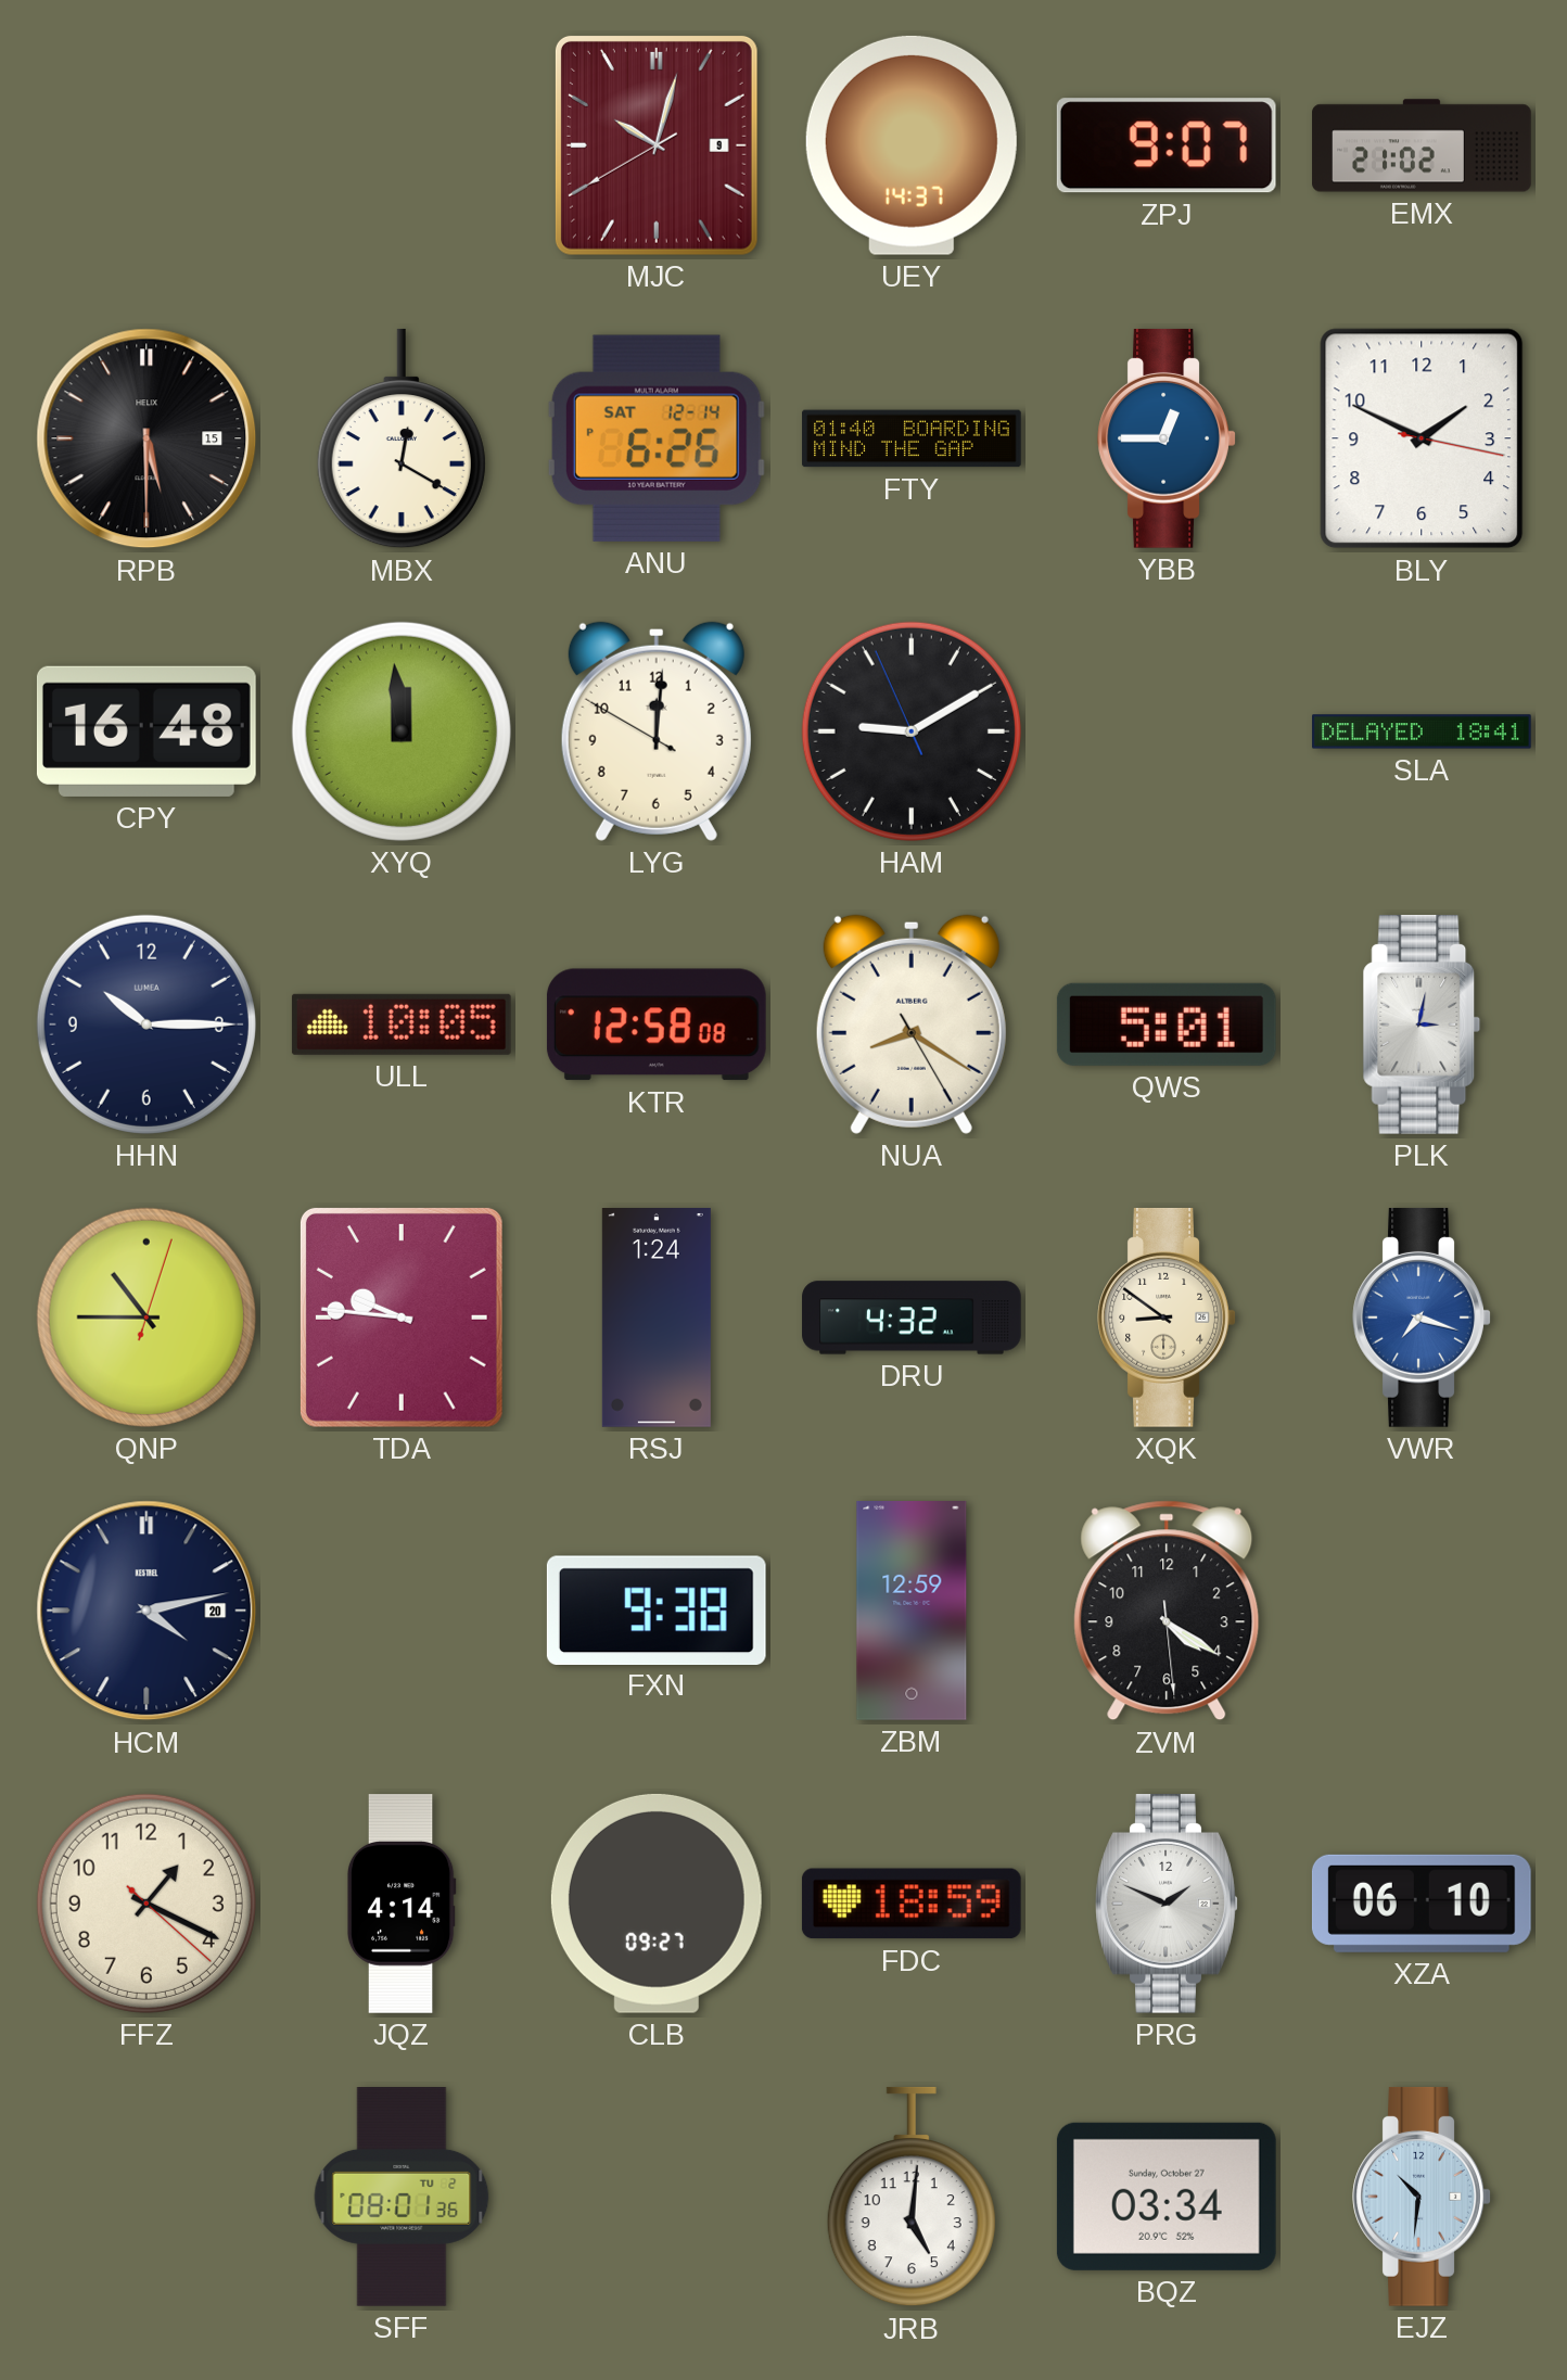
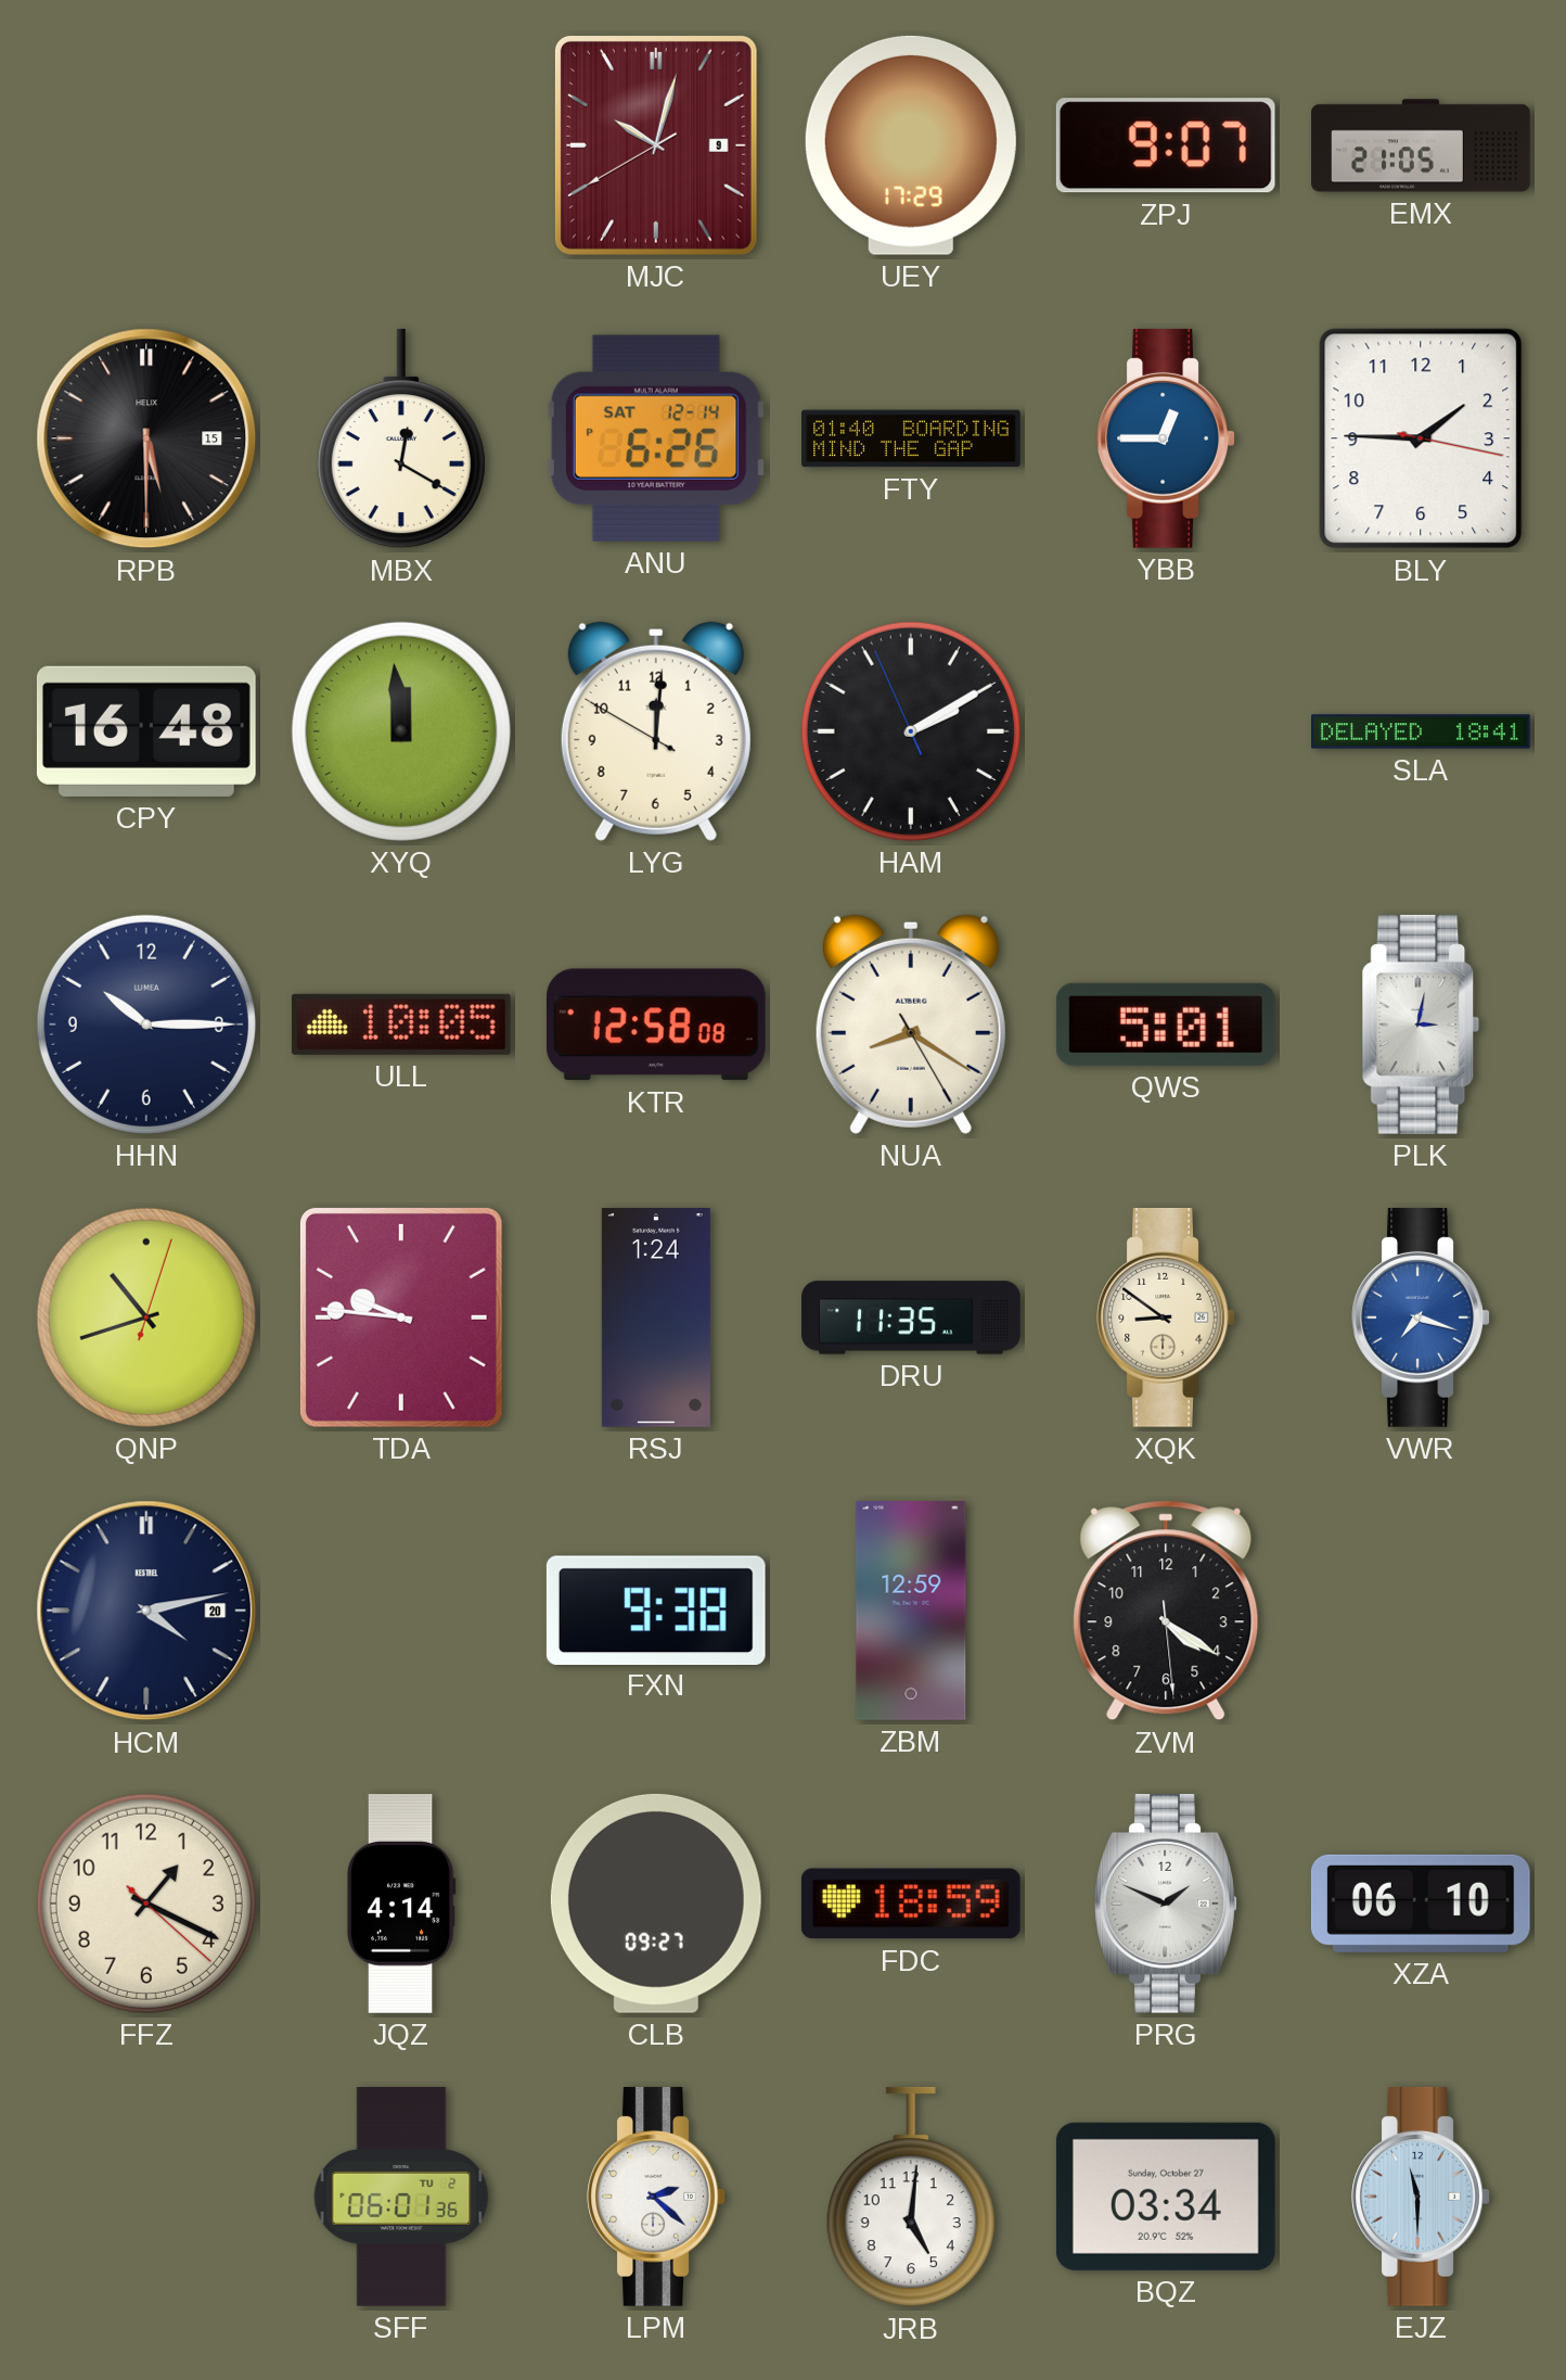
UEY: 14:37 -> 17:29
EMX: 21:02 -> 21:05
BLY: 1:49 -> 1:45
HAM: 9:09 -> 2:09
QNP: 10:45 -> 10:42
DRU: 4:32 -> 11:35
SFF: 08:01 -> 06:01
LPM: none -> 2:22
EJZ: 10:31 -> 11:30
